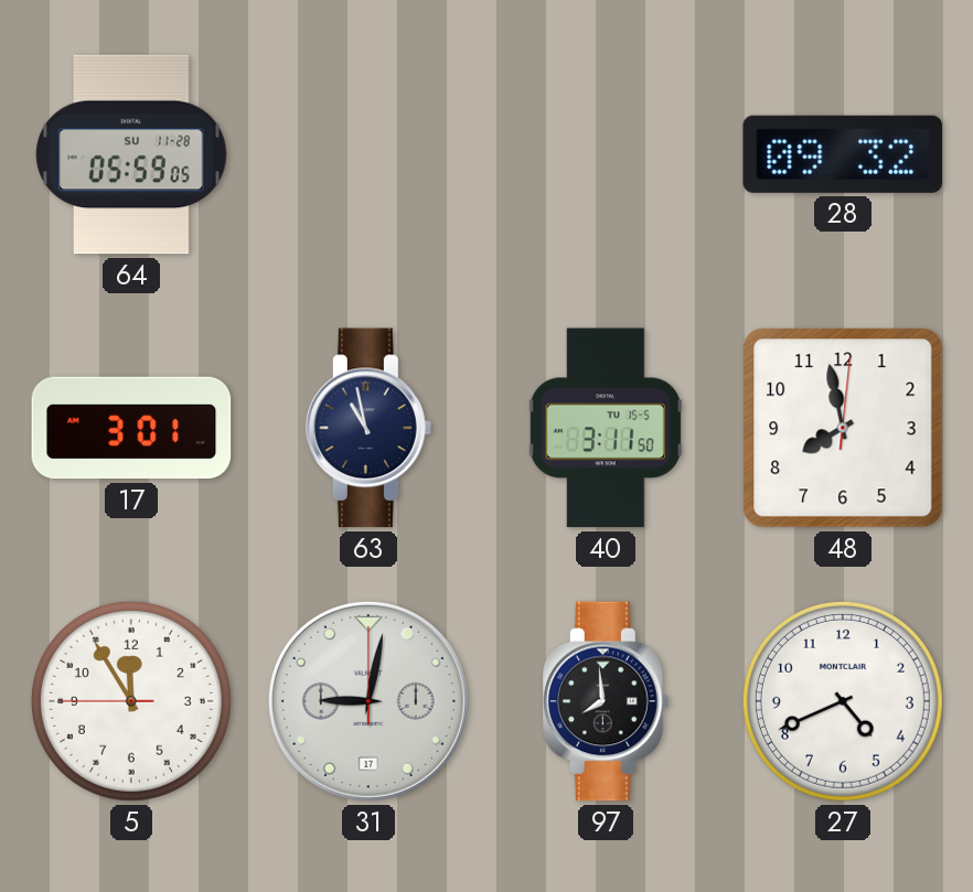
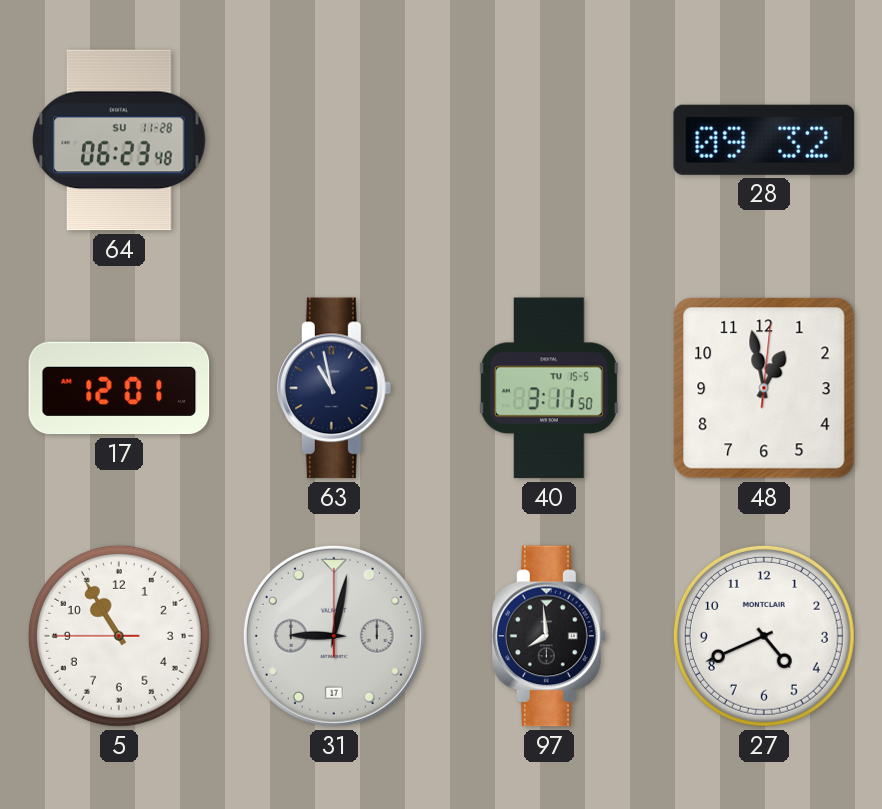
64: 05:59 -> 06:23
17: 3:01 -> 12:01
48: 7:58 -> 12:58
5: 11:54 -> 10:54
